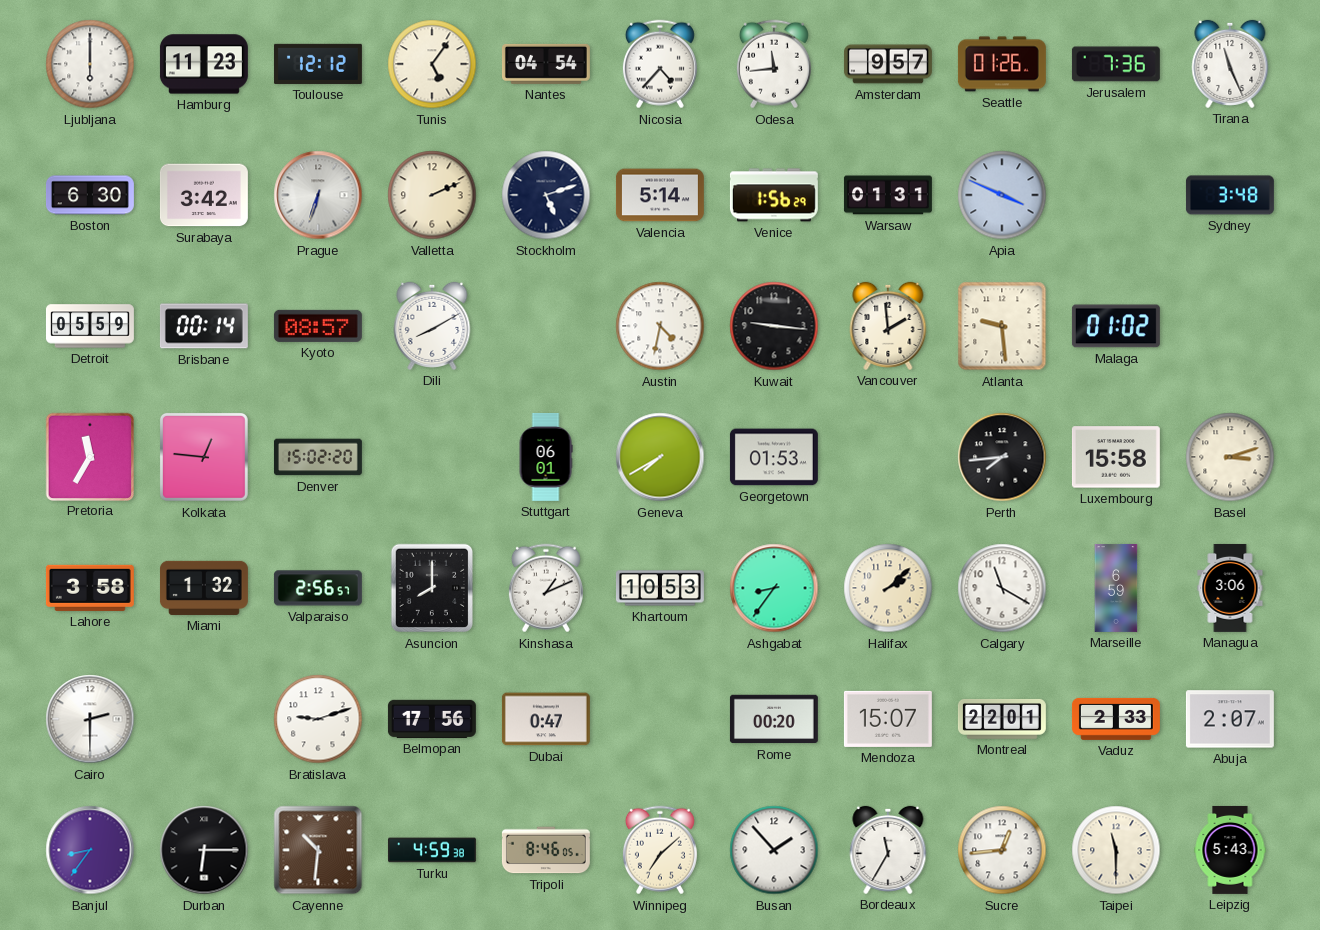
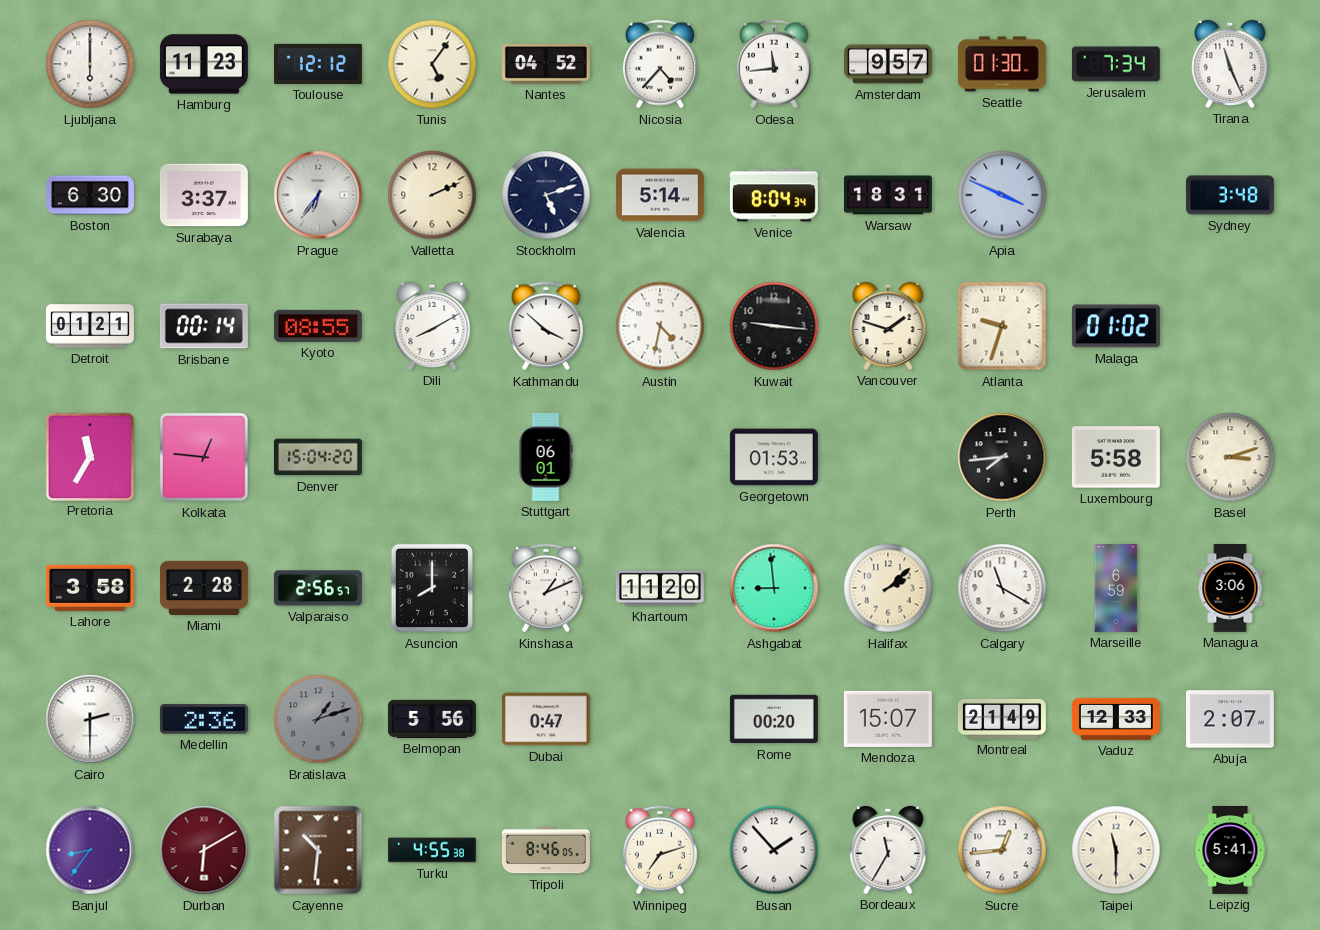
Nantes: 04:54 -> 04:52
Seattle: 01:26 -> 01:30
Jerusalem: 7:36 -> 7:34
Surabaya: 3:42 -> 3:37
Prague: 6:33 -> 6:36
Venice: 1:56 -> 8:04
Warsaw: 01:31 -> 18:31
Detroit: 05:59 -> 01:21
Kyoto: 08:57 -> 08:55
Kathmandu: none -> 3:52
Vancouver: 1:59 -> 1:48
Atlanta: 9:29 -> 9:33
Denver: 15:02 -> 15:04
Geneva: 7:40 -> none
Luxembourg: 15:58 -> 5:58
Miami: 1:32 -> 2:28
Khartoum: 10:53 -> 11:20
Ashgabat: 8:36 -> 8:59
Medellin: none -> 2:36
Bratislava: 9:12 -> 1:12
Bratislava dial: white -> grey
Belmopan: 17:56 -> 5:56
Montreal: 22:01 -> 21:49
Vaduz: 2:33 -> 12:33
Durban: 6:15 -> 6:10
Durban dial: black -> burgundy
Turku: 4:59 -> 4:55
Winnipeg: 7:08 -> 7:12
Leipzig: 5:43 -> 5:41
